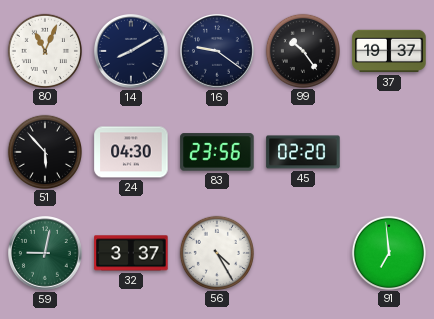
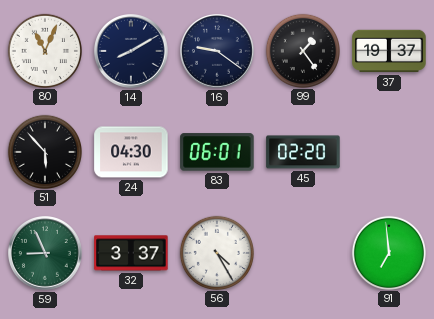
99: 10:24 -> 1:24
83: 23:56 -> 06:01
59: 9:02 -> 8:56
